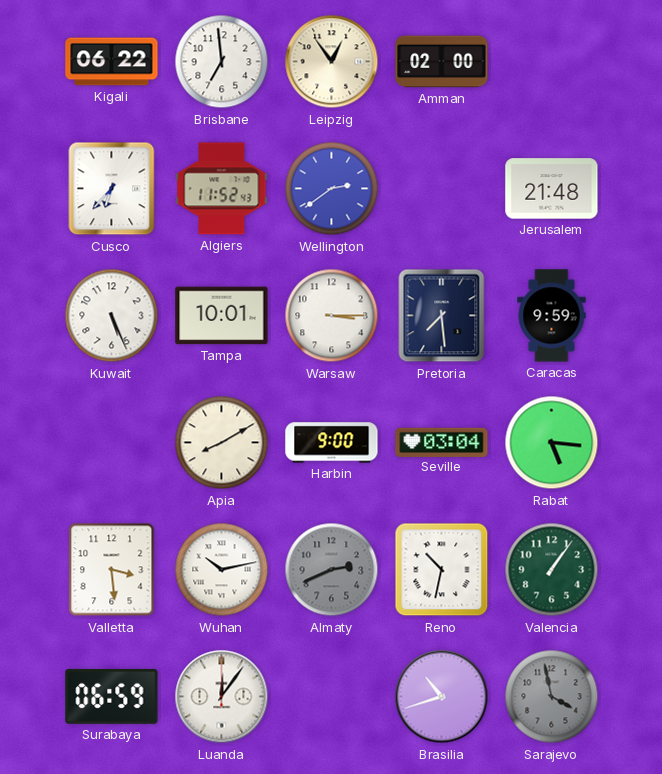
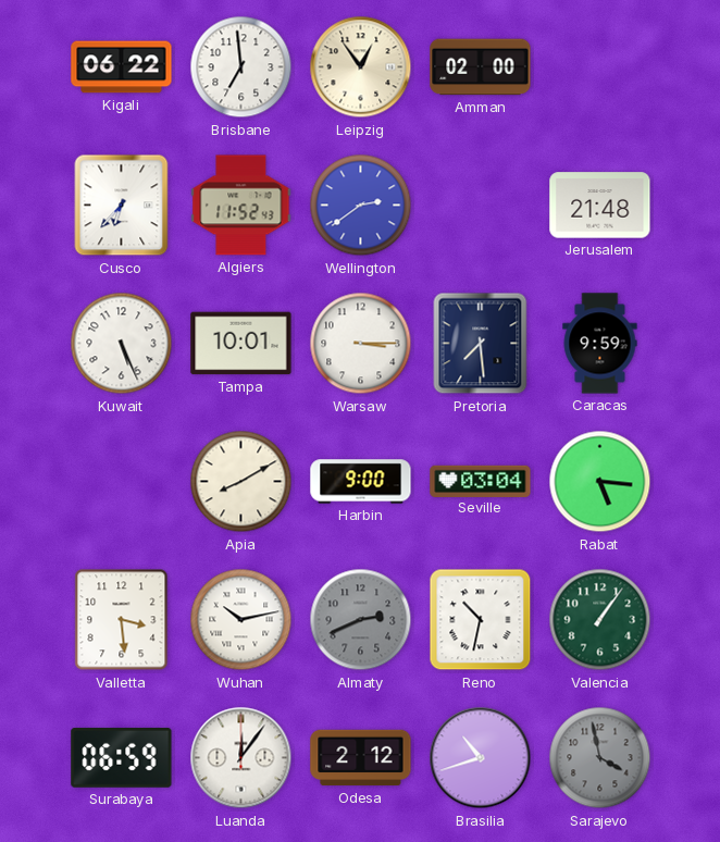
Odesa: none -> 2:12
